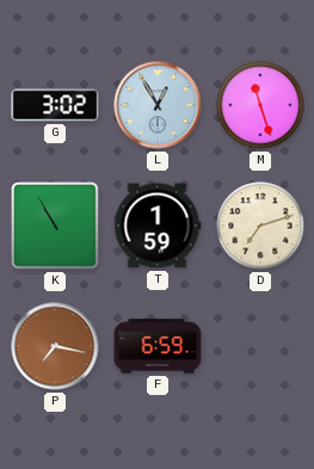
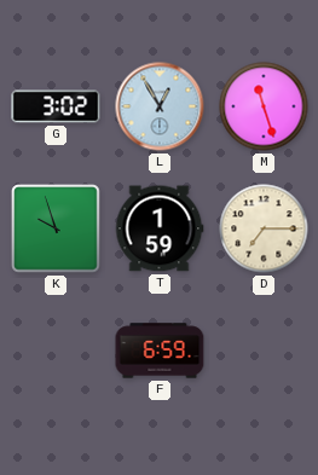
K: 10:55 -> 9:57
D: 7:12 -> 7:15
P: 7:17 -> none
